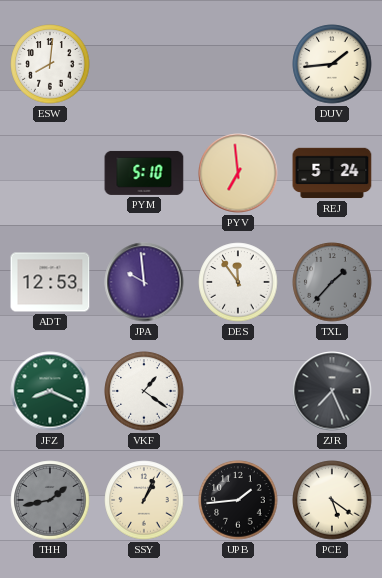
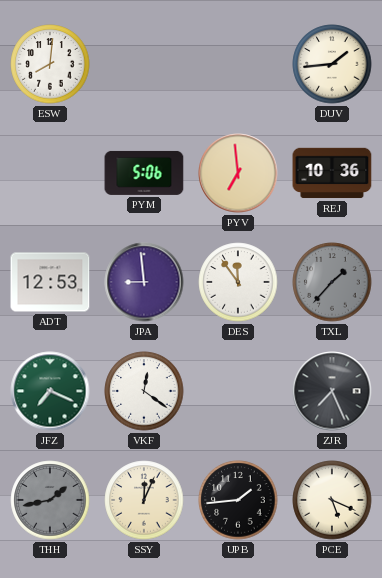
PYM: 5:10 -> 5:06
REJ: 5:24 -> 10:36
JPA: 9:59 -> 8:59
JFZ: 8:19 -> 7:19
VKF: 1:21 -> 12:21
SSY: 1:04 -> 12:04
PCE: 5:21 -> 5:19
